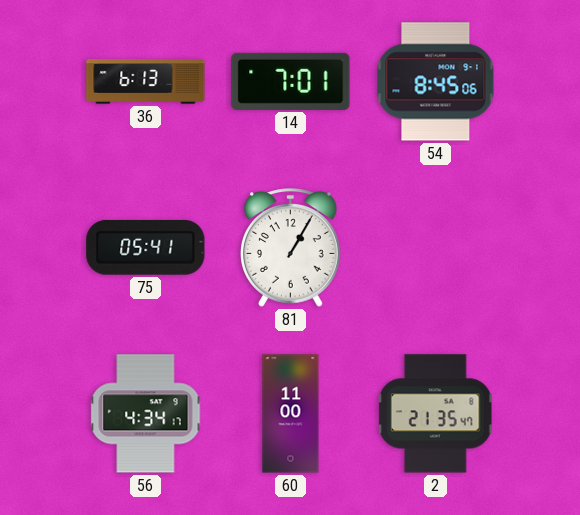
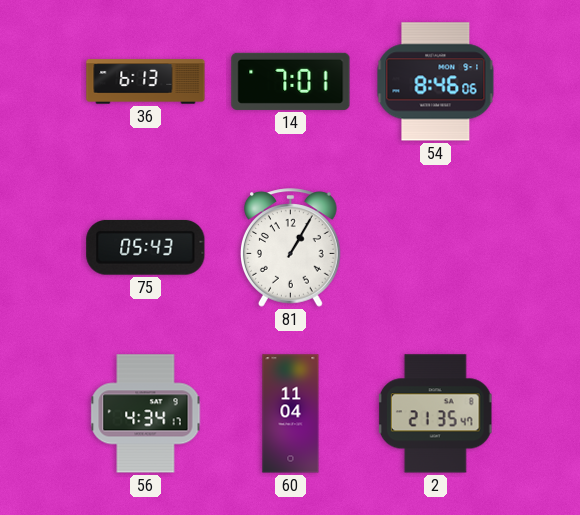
54: 8:45 -> 8:46
75: 05:41 -> 05:43
60: 11:00 -> 11:04
